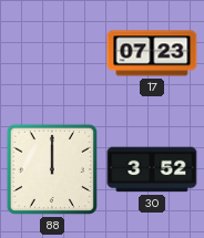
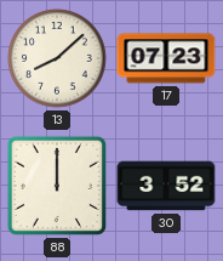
13: none -> 8:08
